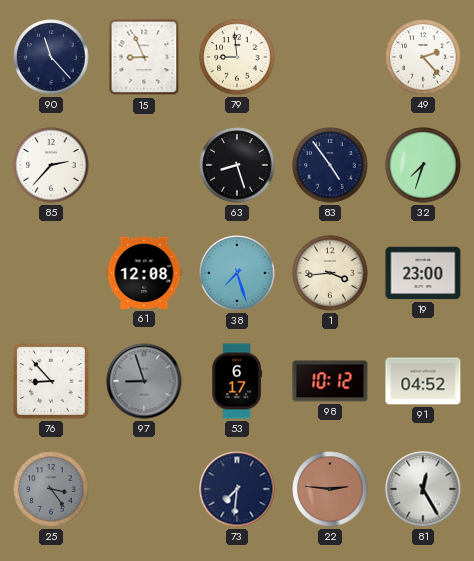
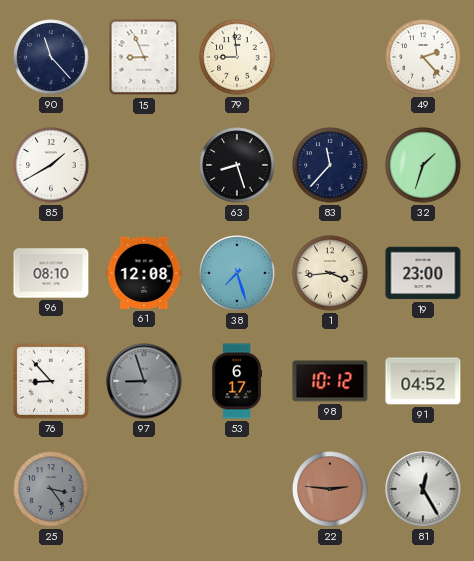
85: 2:37 -> 1:40
83: 4:54 -> 11:37
32: 7:33 -> 1:33
96: none -> 08:10
73: 7:31 -> none
